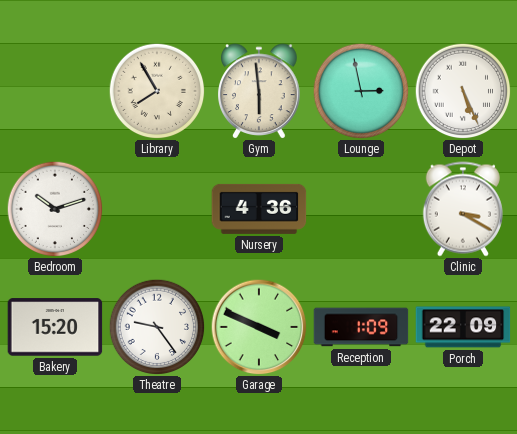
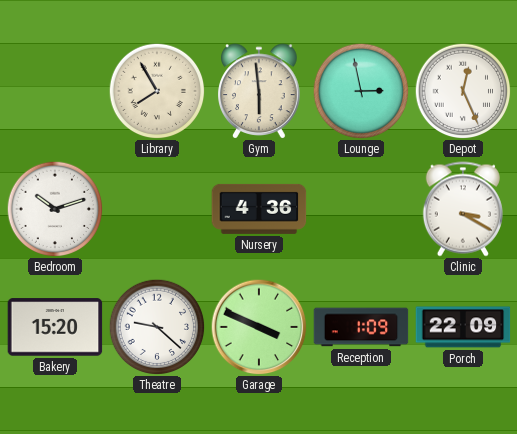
Depot: 5:26 -> 12:26
Theatre: 9:24 -> 9:22
